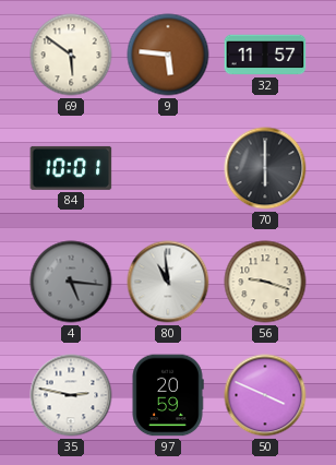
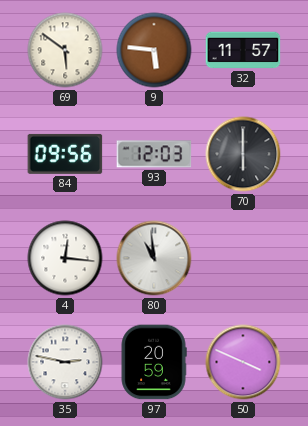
84: 10:01 -> 09:56
93: none -> 12:03
4: 5:16 -> 12:16
4 dial: grey -> white
56: 9:18 -> none
